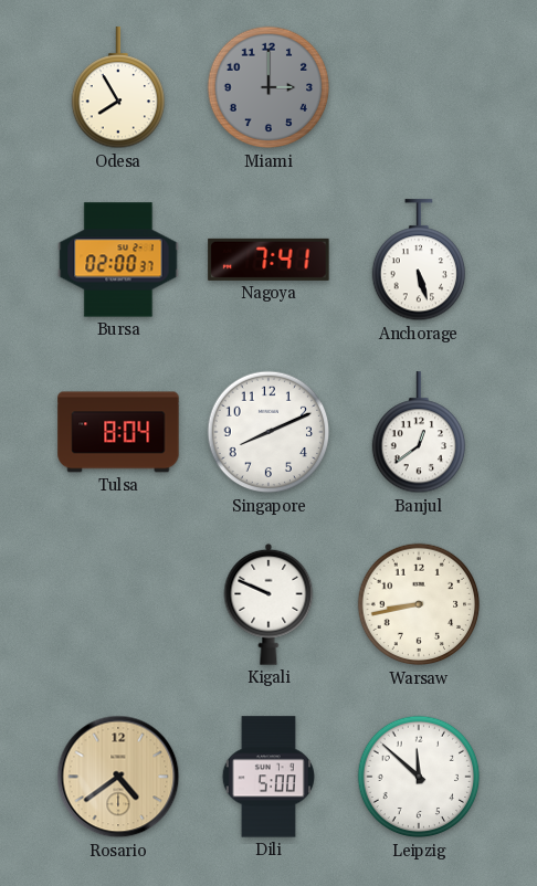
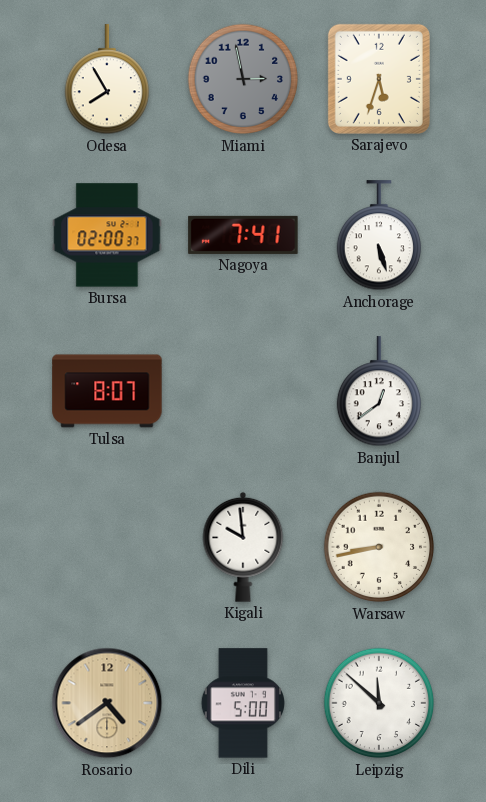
Miami: 3:00 -> 2:58
Sarajevo: none -> 5:33
Tulsa: 8:04 -> 8:07
Singapore: 8:11 -> none
Kigali: 9:49 -> 9:59
